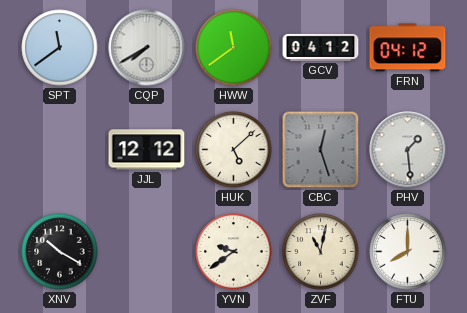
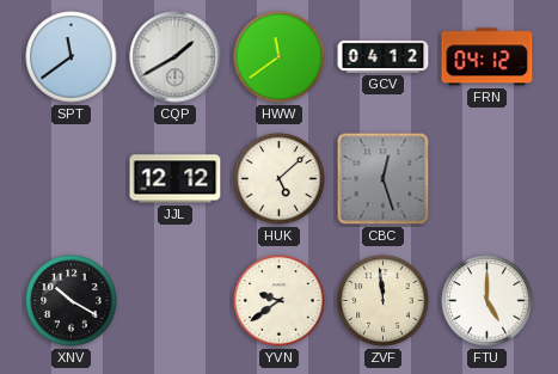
CQP: 7:40 -> 1:40
PHV: 1:29 -> none
ZVF: 11:02 -> 11:59
FTU: 8:00 -> 5:00
